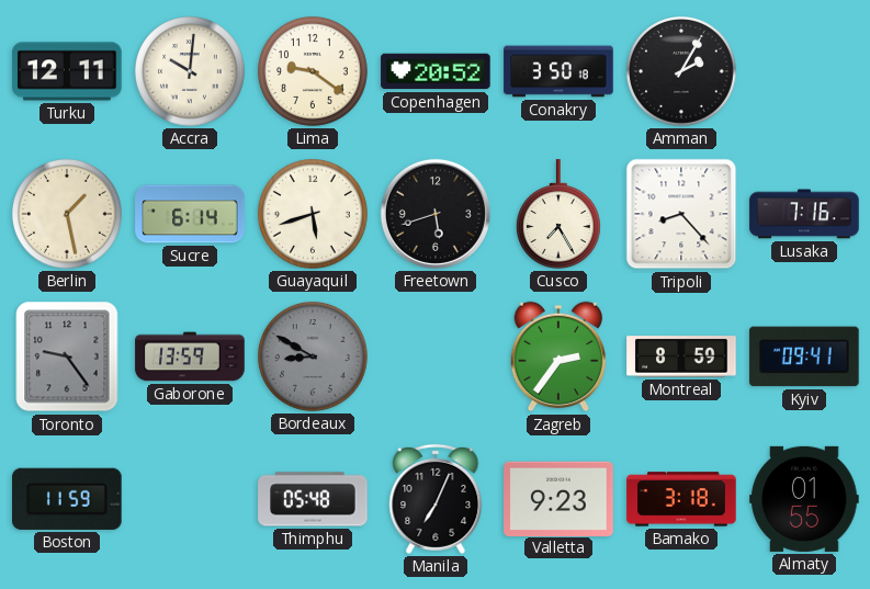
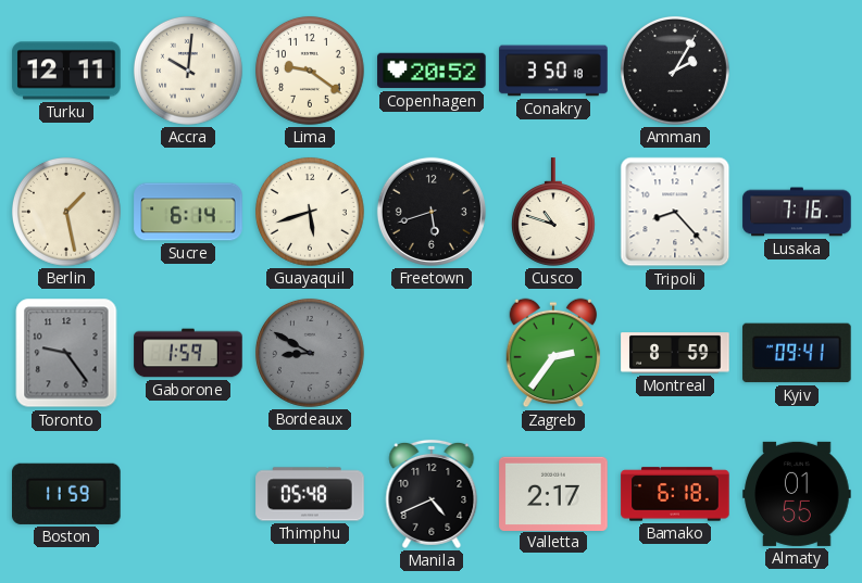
Cusco: 7:25 -> 10:48
Gaborone: 13:59 -> 1:59
Manila: 7:04 -> 4:41
Valletta: 9:23 -> 2:17
Bamako: 3:18 -> 6:18
